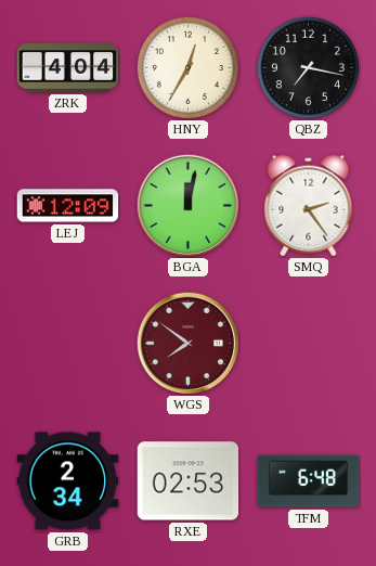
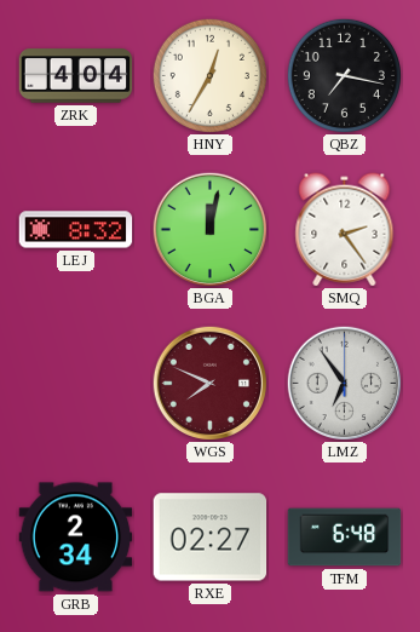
LEJ: 12:09 -> 8:32
WGS: 7:51 -> 7:49
LMZ: none -> 6:54
RXE: 02:53 -> 02:27
